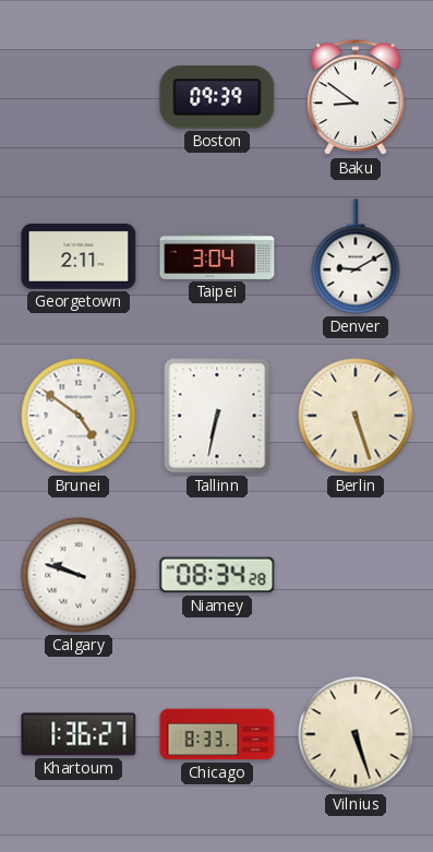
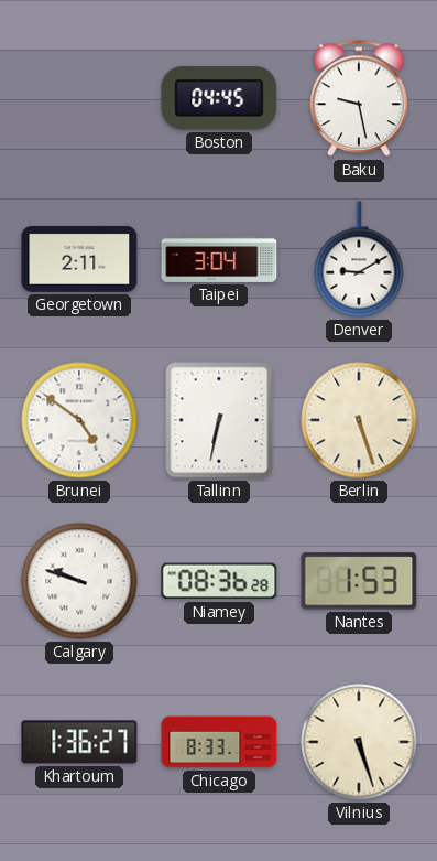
Boston: 09:39 -> 04:45
Baku: 8:51 -> 9:28
Niamey: 08:34 -> 08:36
Nantes: none -> 1:53
